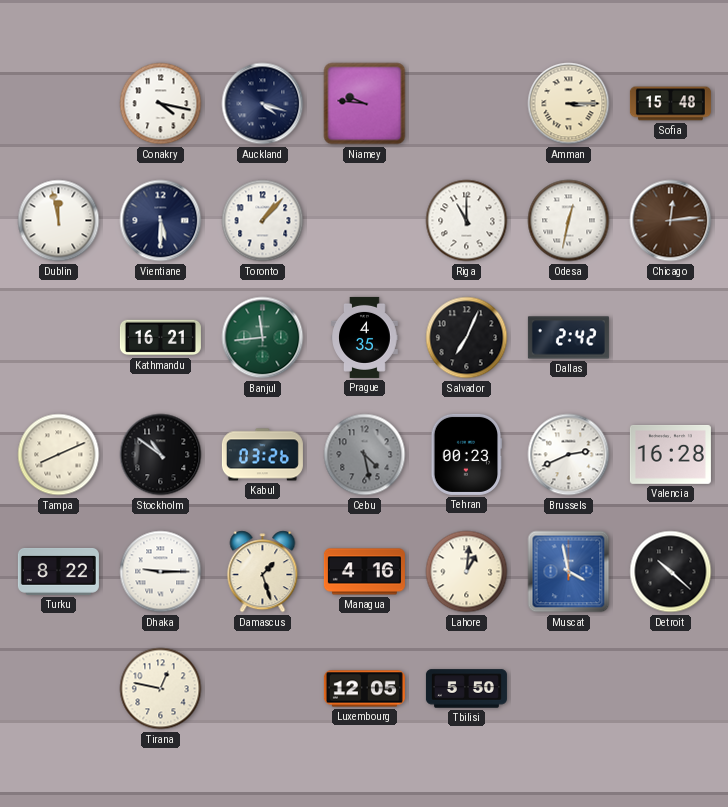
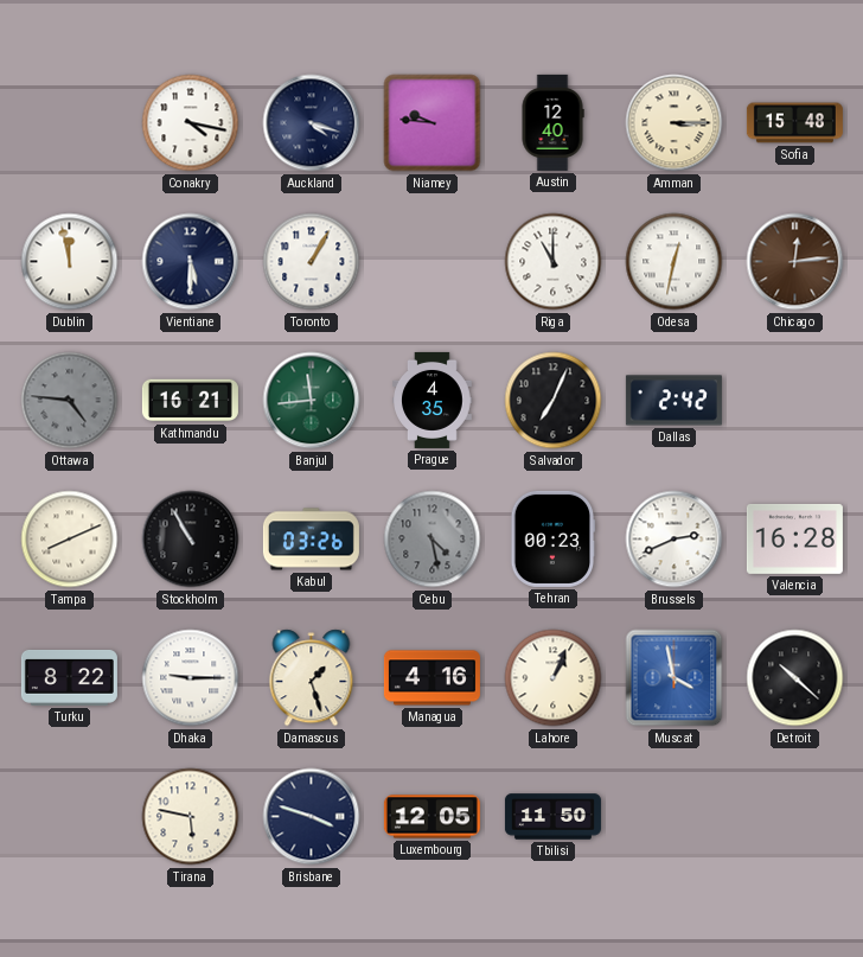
Austin: none -> 12:40
Toronto: 1:07 -> 1:05
Ottawa: none -> 4:46
Stockholm: 10:51 -> 10:55
Lahore: 1:01 -> 1:04
Tirana: 12:47 -> 5:47
Brisbane: none -> 3:48
Tbilisi: 5:50 -> 11:50
